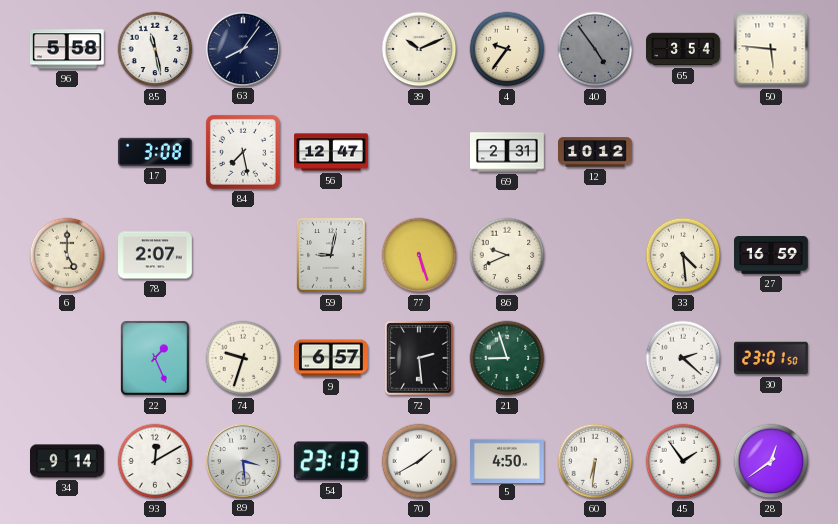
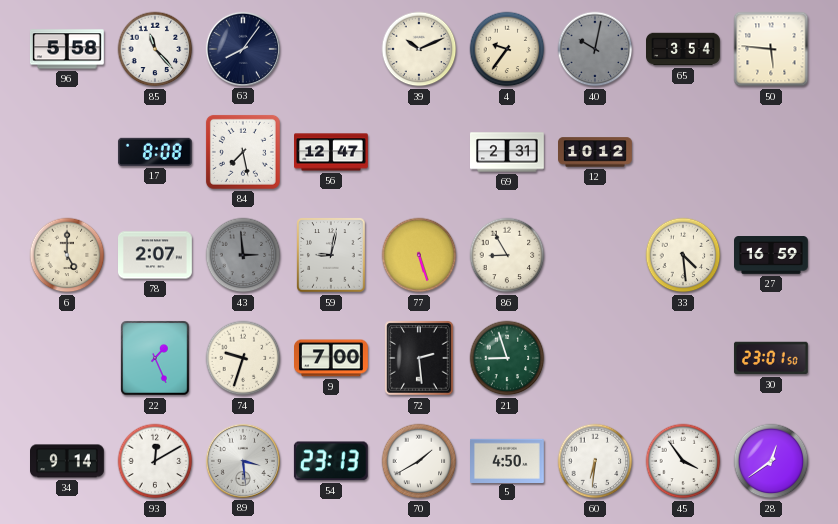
85: 11:28 -> 11:23
40: 4:54 -> 10:02
17: 3:08 -> 8:08
43: none -> 2:59
86: 9:41 -> 8:55
9: 6:57 -> 7:00
83: 2:22 -> none
45: 1:54 -> 3:54
